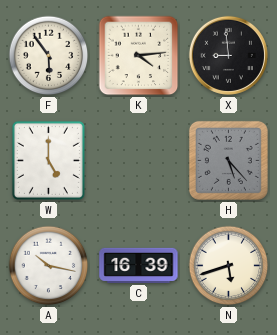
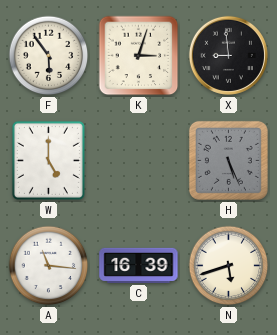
K: 4:14 -> 3:03
H: 5:23 -> 5:26
A: 10:17 -> 11:16
